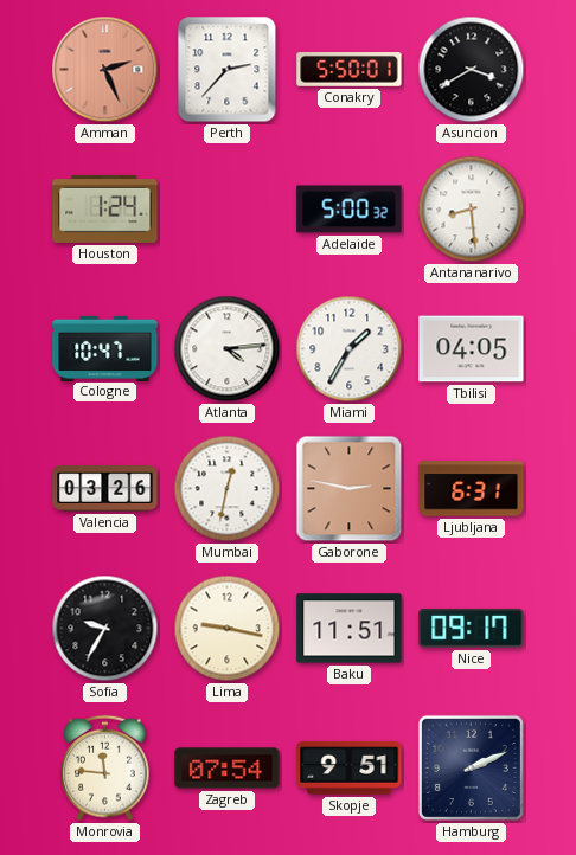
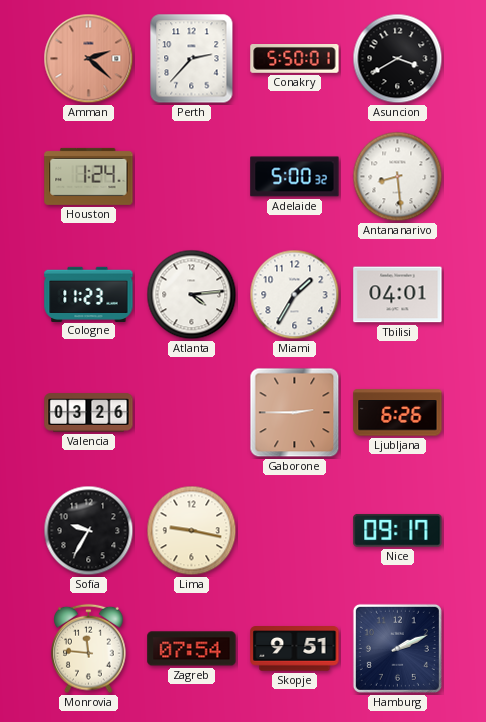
Amman: 2:26 -> 2:22
Cologne: 10:47 -> 11:23
Tbilisi: 04:05 -> 04:01
Mumbai: 12:32 -> none
Gaborone: 2:47 -> 2:45
Ljubljana: 6:31 -> 6:26
Baku: 11:51 -> none
